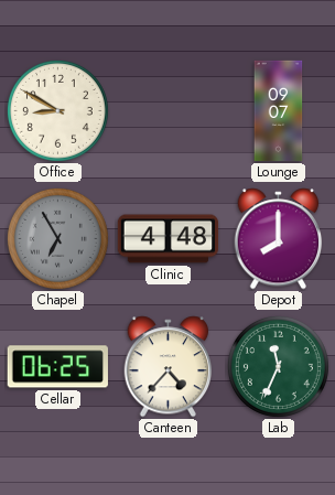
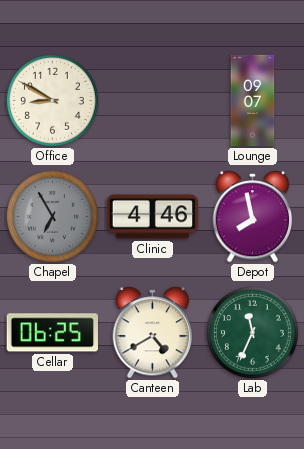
Clinic: 4:48 -> 4:46
Depot: 8:00 -> 7:58
Canteen: 4:37 -> 4:40
